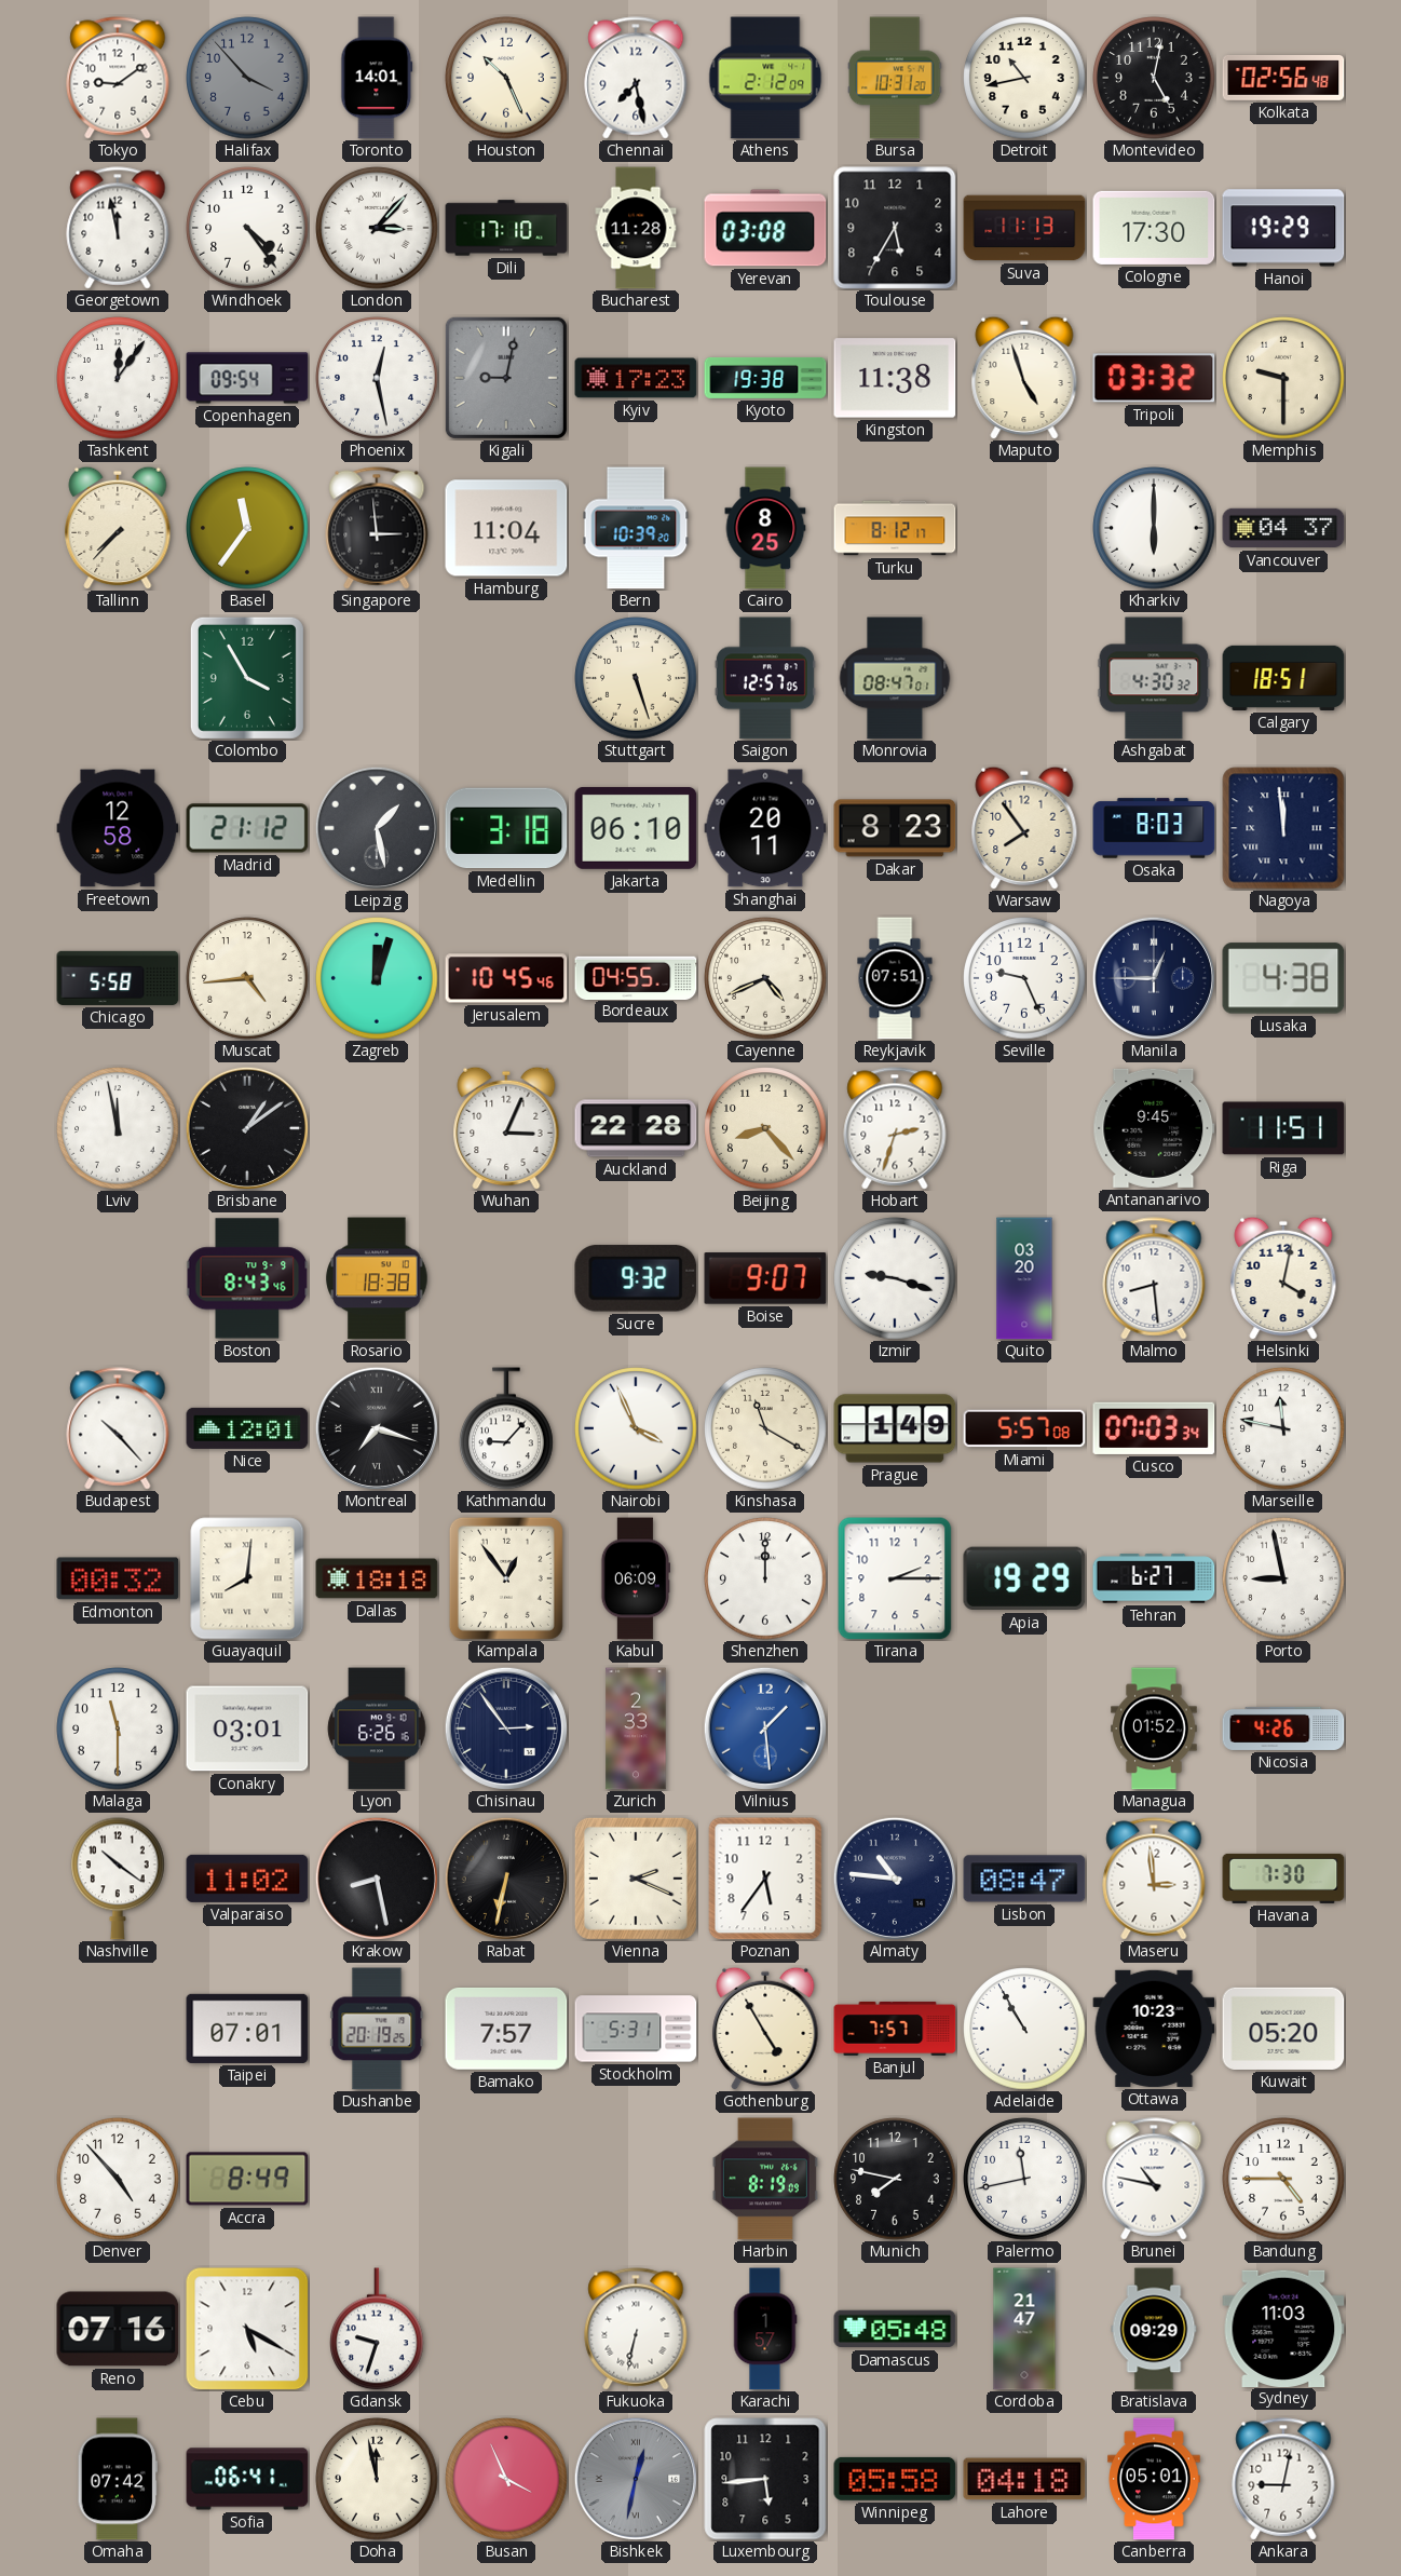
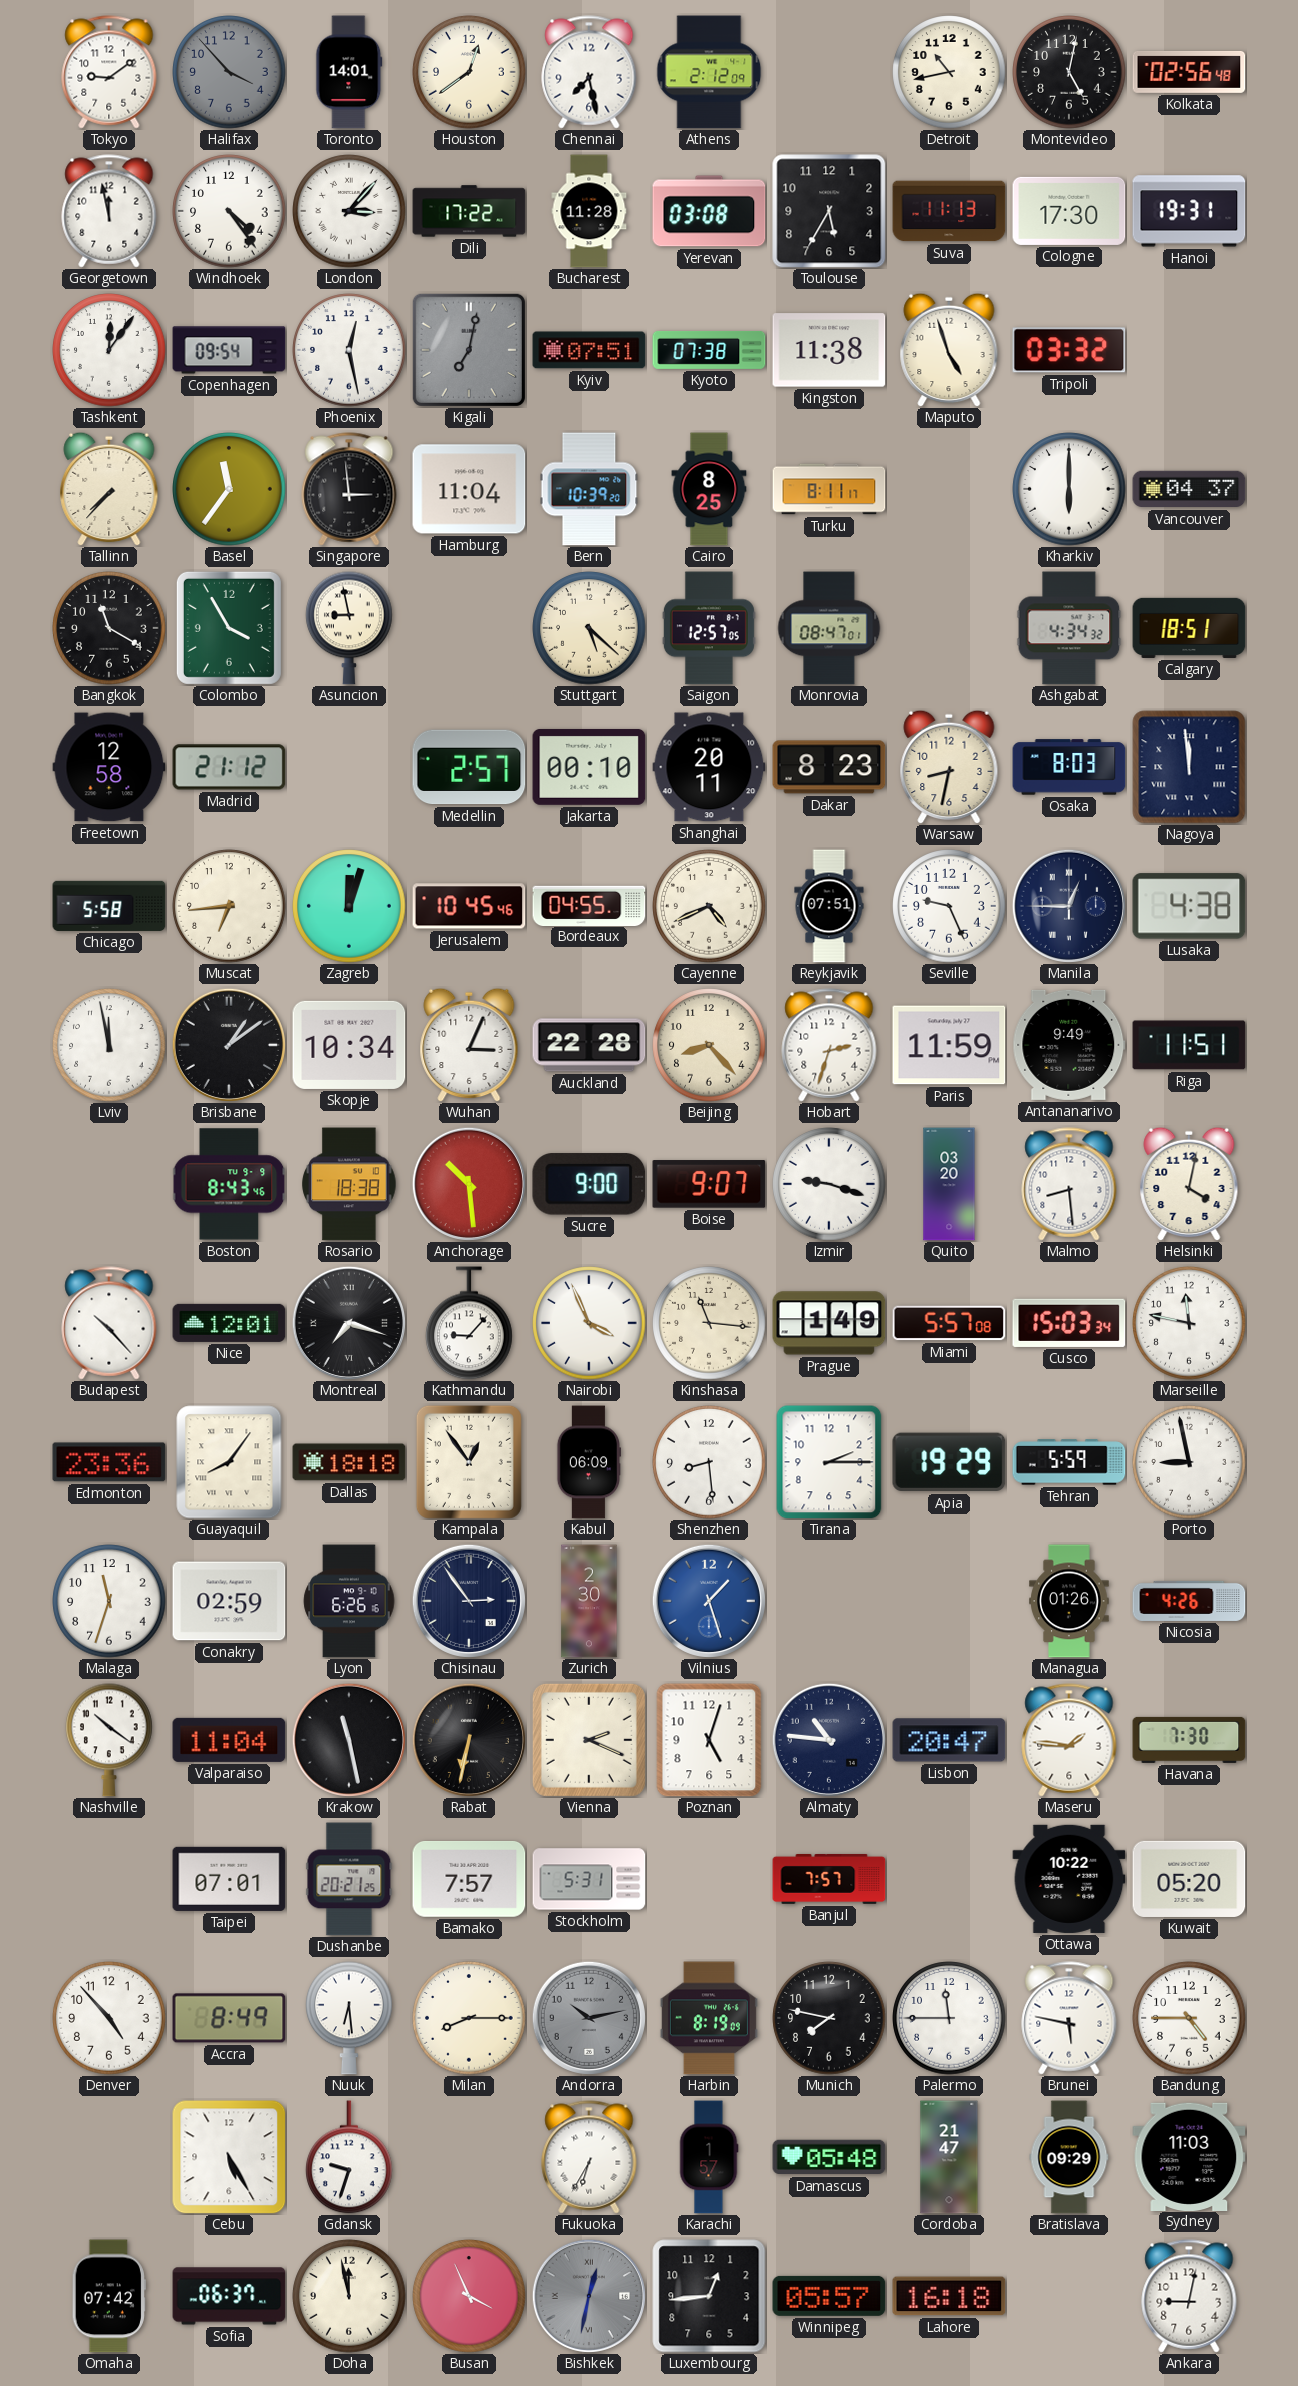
Houston: 10:26 -> 12:39
Bursa: 10:31 -> none
Dili: 17:10 -> 17:22
Hanoi: 19:29 -> 19:31
Kigali: 9:02 -> 7:02
Kyiv: 17:23 -> 07:51
Kyoto: 19:38 -> 07:38
Memphis: 9:30 -> none
Turku: 8:12 -> 8:11
Bangkok: none -> 11:20
Asuncion: none -> 8:58
Stuttgart: 5:27 -> 5:22
Ashgabat: 4:30 -> 4:34
Leipzig: 1:28 -> none
Medellin: 3:18 -> 2:57
Jakarta: 06:10 -> 00:10
Warsaw: 7:54 -> 8:32
Muscat: 4:44 -> 6:44
Skopje: none -> 10:34
Paris: none -> 11:59
Antananarivo: 9:45 -> 9:49
Anchorage: none -> 10:29
Sucre: 9:32 -> 9:00
Kinshasa: 11:20 -> 11:16
Cusco: 07:03 -> 15:03
Edmonton: 00:32 -> 23:36
Guayaquil: 8:01 -> 8:06
Shenzhen: 12:00 -> 8:29
Tehran: 6:27 -> 5:59
Malaga: 11:30 -> 11:33
Conakry: 03:01 -> 02:59
Zurich: 2:33 -> 2:30
Vilnius: 1:29 -> 1:27
Managua: 01:52 -> 01:26
Valparaiso: 11:02 -> 11:04
Krakow: 8:28 -> 11:28
Poznan: 5:36 -> 5:03
Lisbon: 08:47 -> 20:47
Maseru: 2:59 -> 1:46
Dushanbe: 20:19 -> 20:21
Gothenburg: 4:55 -> none
Adelaide: 10:55 -> none
Ottawa: 10:23 -> 10:22
Nuuk: none -> 6:29
Milan: none -> 8:15
Andorra: none -> 10:13
Palermo: 11:43 -> 11:45
Brunei: 10:47 -> 5:47
Reno: 07:16 -> none
Cebu: 5:20 -> 5:25
Fukuoka: 6:32 -> 6:35
Sofia: 06:41 -> 06:37
Luxembourg: 5:44 -> 12:44
Winnipeg: 05:58 -> 05:57
Lahore: 04:18 -> 16:18
Canberra: 05:01 -> none
